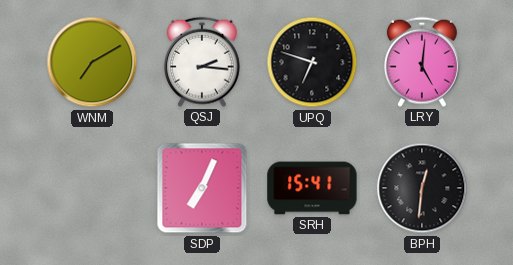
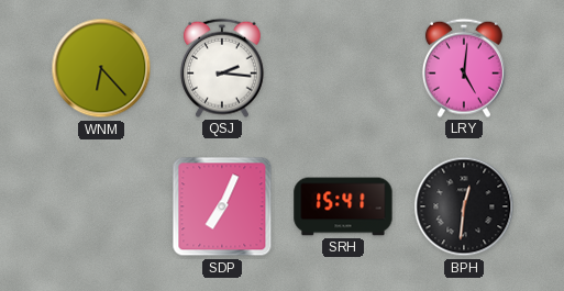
WNM: 7:10 -> 6:23
UPQ: 6:48 -> none
